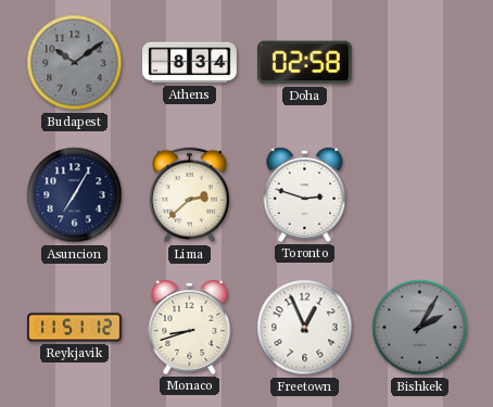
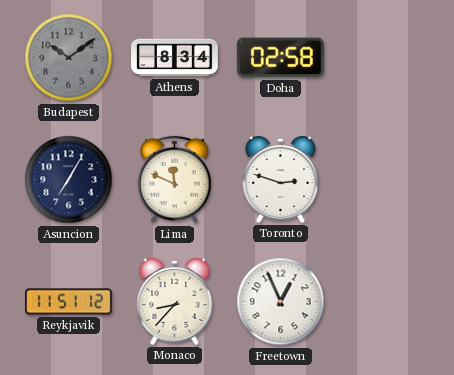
Lima: 2:38 -> 11:49
Monaco: 8:42 -> 8:37
Bishkek: 2:05 -> none
